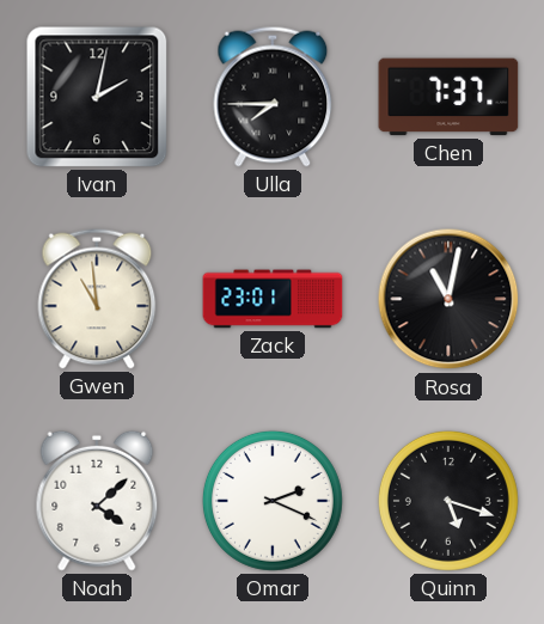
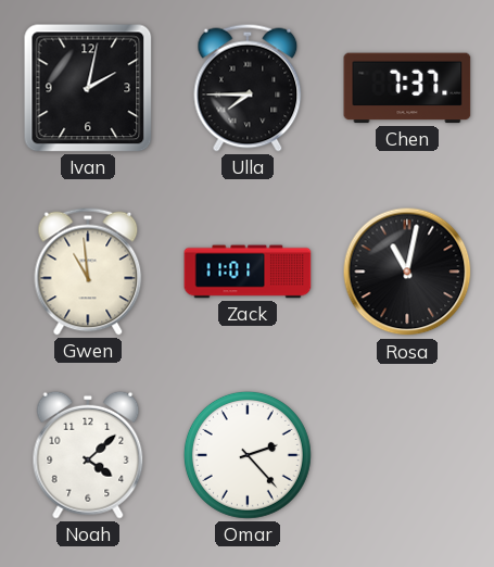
Zack: 23:01 -> 11:01
Omar: 2:19 -> 2:23
Quinn: 5:18 -> none
